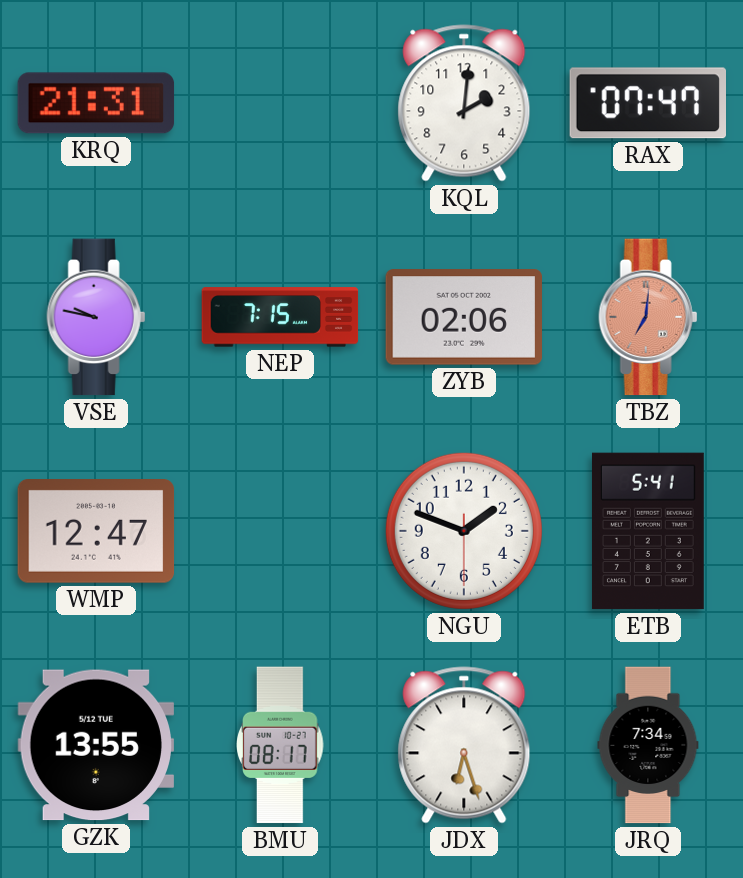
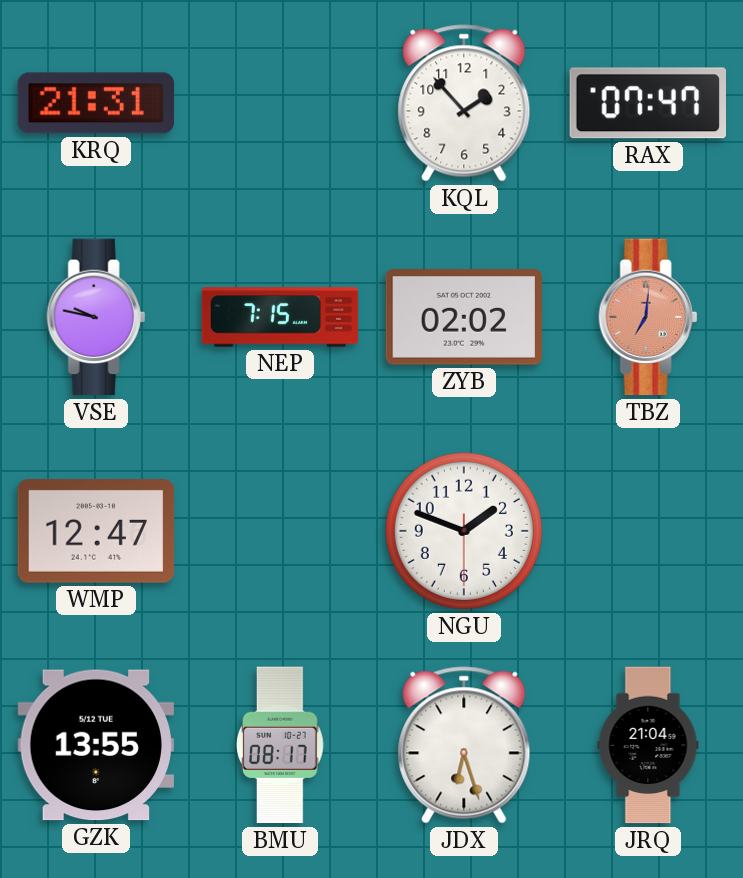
KQL: 2:01 -> 1:53
ZYB: 02:06 -> 02:02
ETB: 5:41 -> none
JRQ: 7:34 -> 21:04
